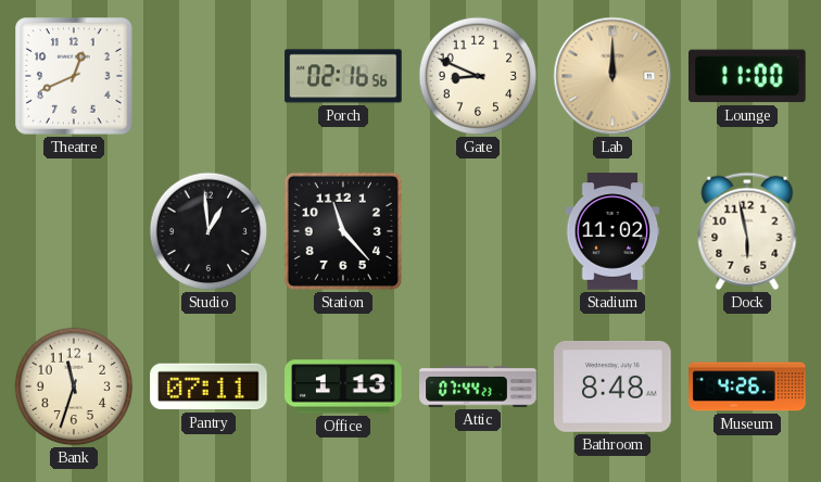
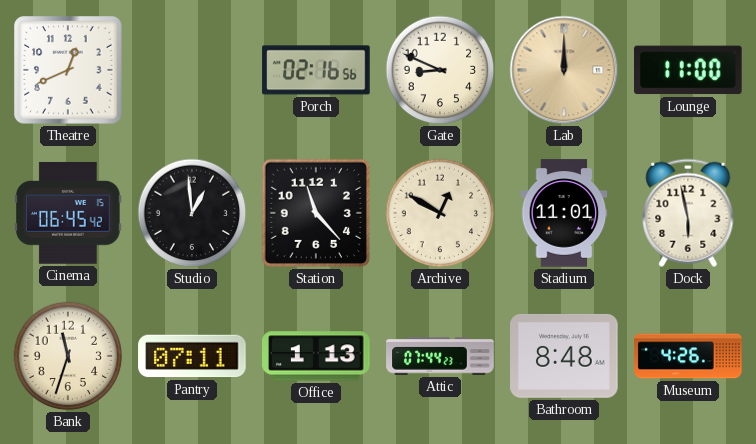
Cinema: none -> 06:45
Archive: none -> 12:50
Stadium: 11:02 -> 11:01
